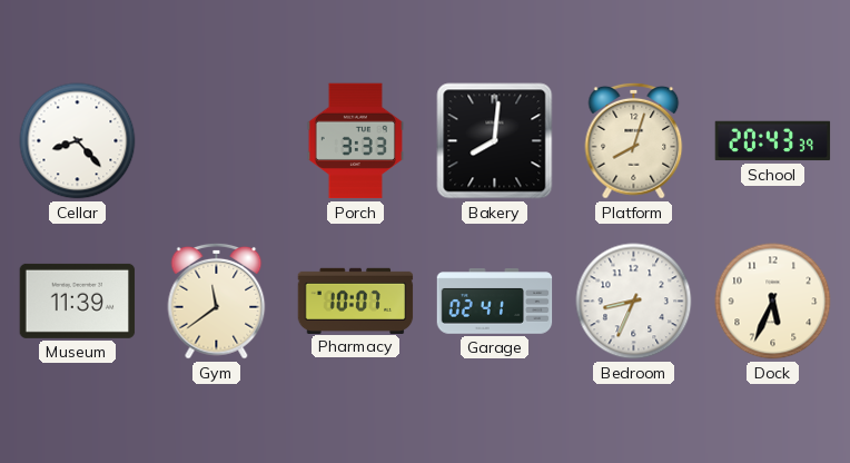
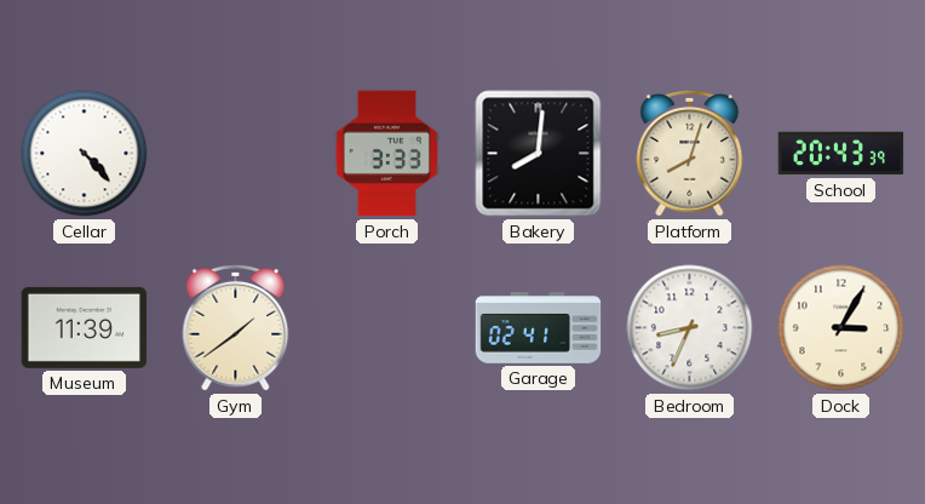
Cellar: 8:23 -> 4:23
Gym: 11:39 -> 1:39
Pharmacy: 10:07 -> none
Dock: 5:34 -> 3:05
